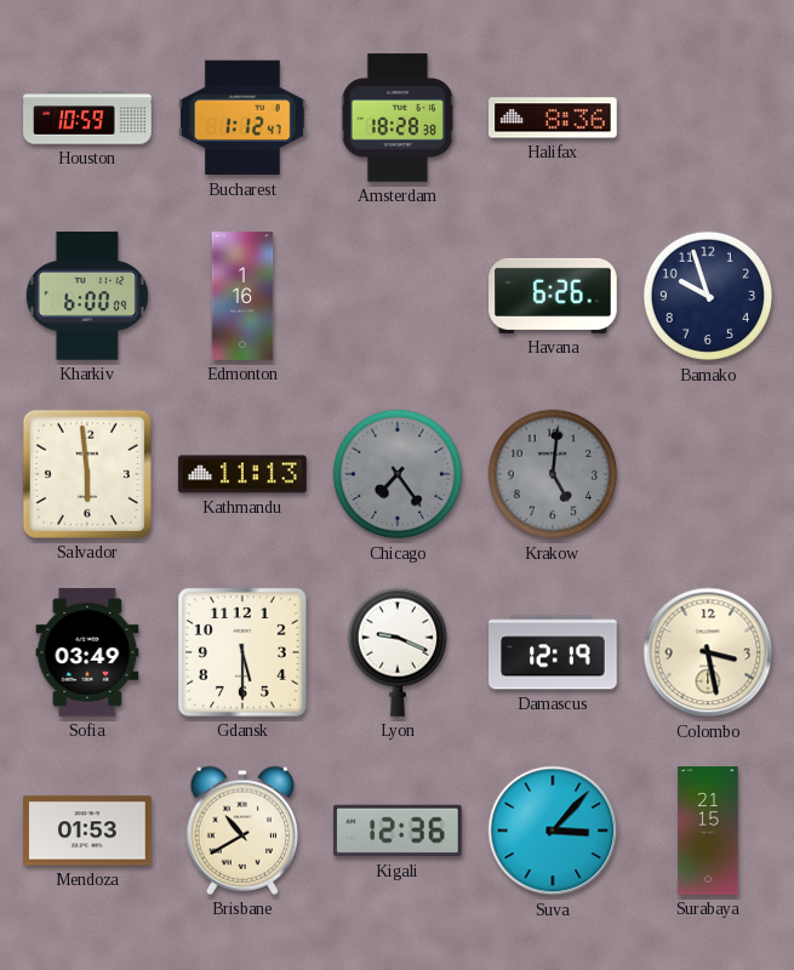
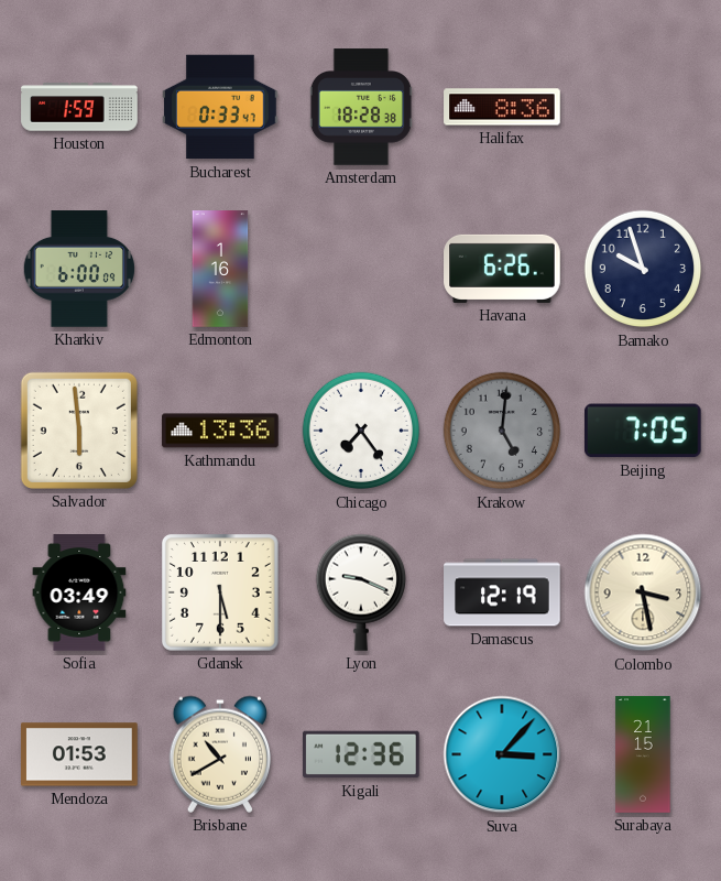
Houston: 10:59 -> 1:59
Bucharest: 1:12 -> 0:33
Kathmandu: 11:13 -> 13:36
Chicago dial: grey -> white
Beijing: none -> 7:05
